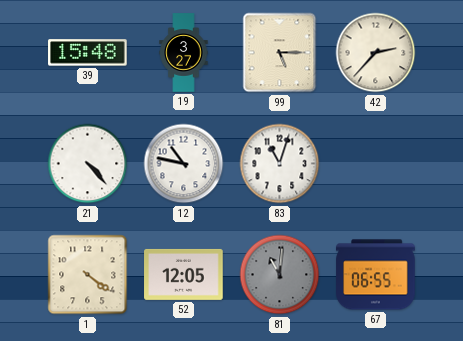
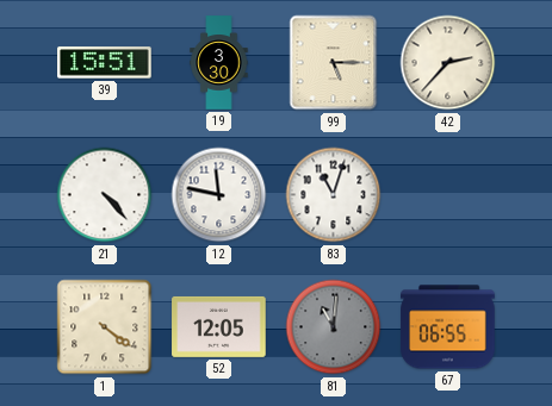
39: 15:48 -> 15:51
19: 3:27 -> 3:30
12: 10:47 -> 11:47
